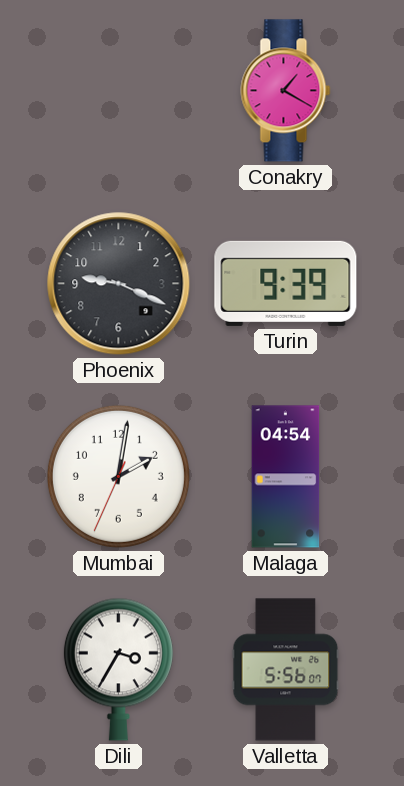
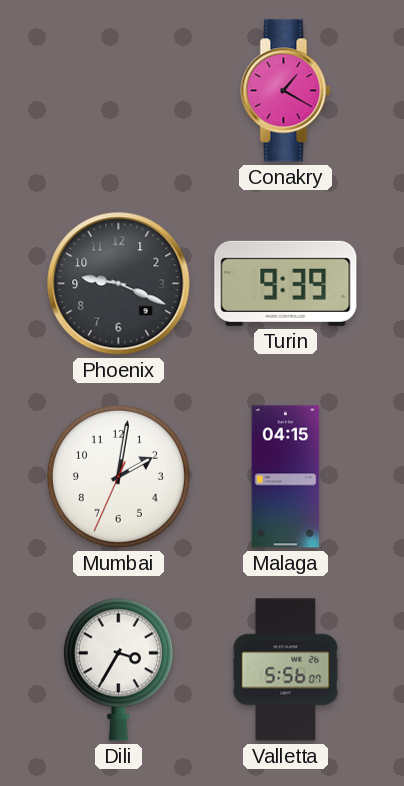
Malaga: 04:54 -> 04:15
